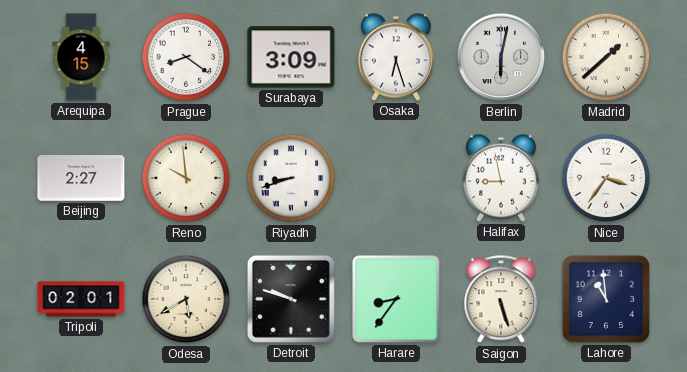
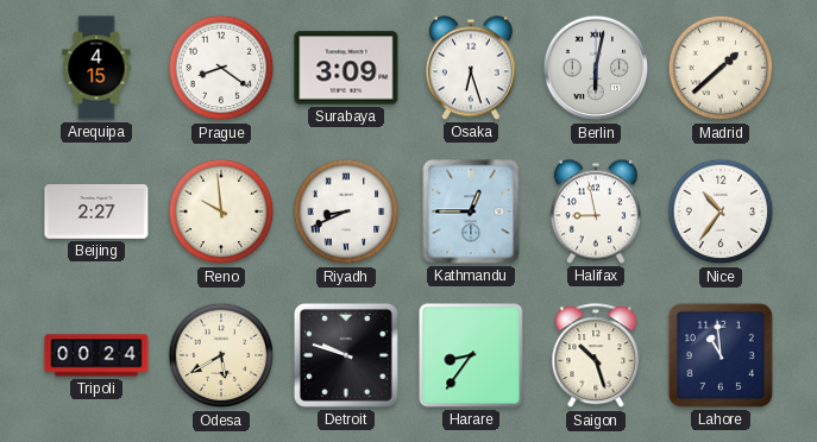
Riyadh: 8:42 -> 8:41
Kathmandu: none -> 12:45
Nice: 3:36 -> 10:36
Tripoli: 02:01 -> 00:24
Saigon: 5:27 -> 10:27
